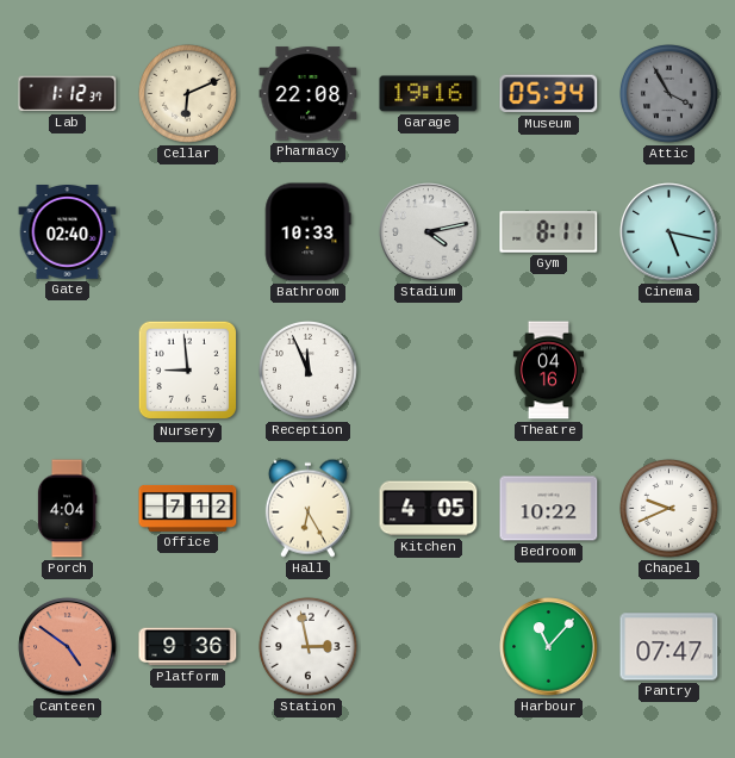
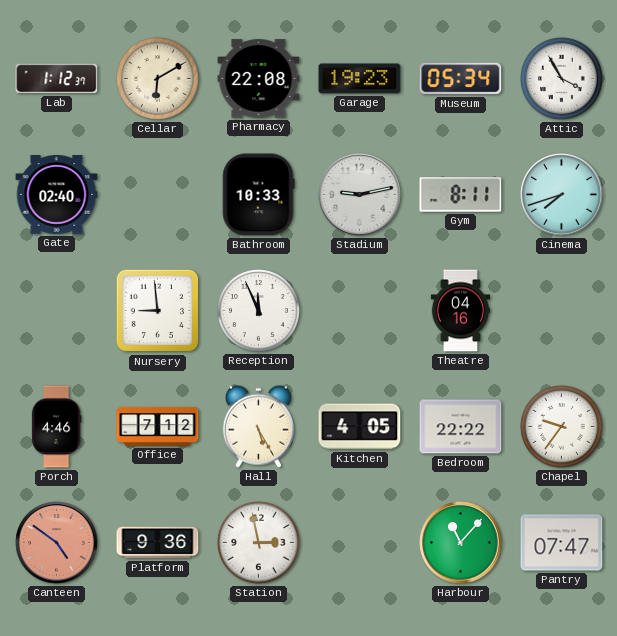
Cellar: 6:11 -> 6:10
Garage: 19:16 -> 19:23
Attic dial: grey -> white
Stadium: 4:13 -> 9:13
Cinema: 5:17 -> 7:42
Porch: 4:04 -> 4:46
Hall: 6:25 -> 5:25
Bedroom: 10:22 -> 22:22
Chapel: 9:41 -> 9:36
